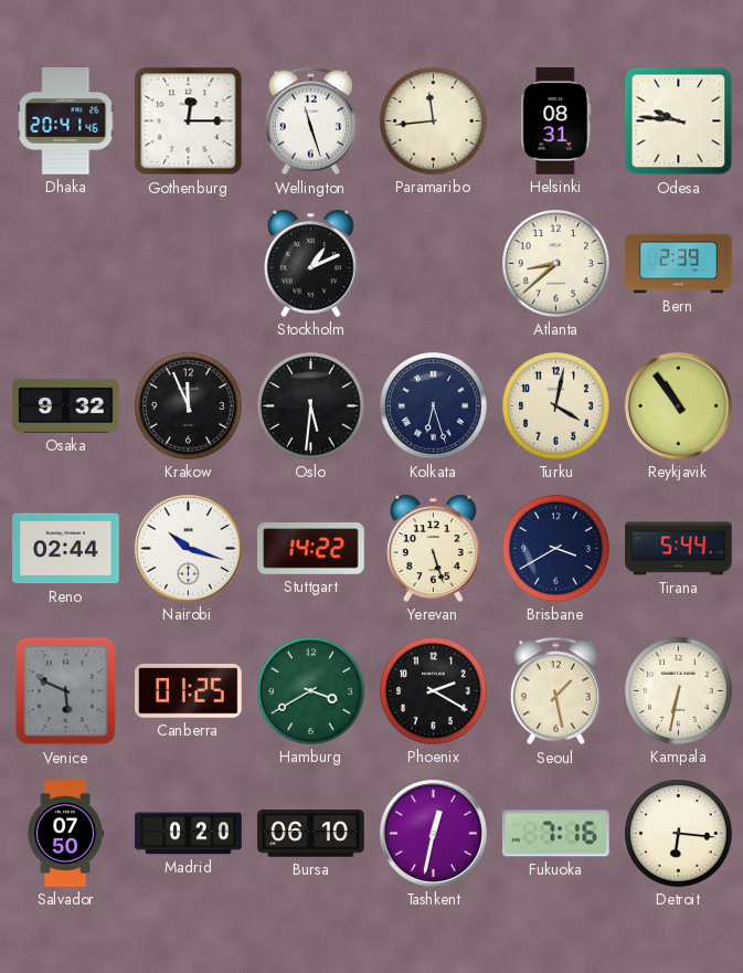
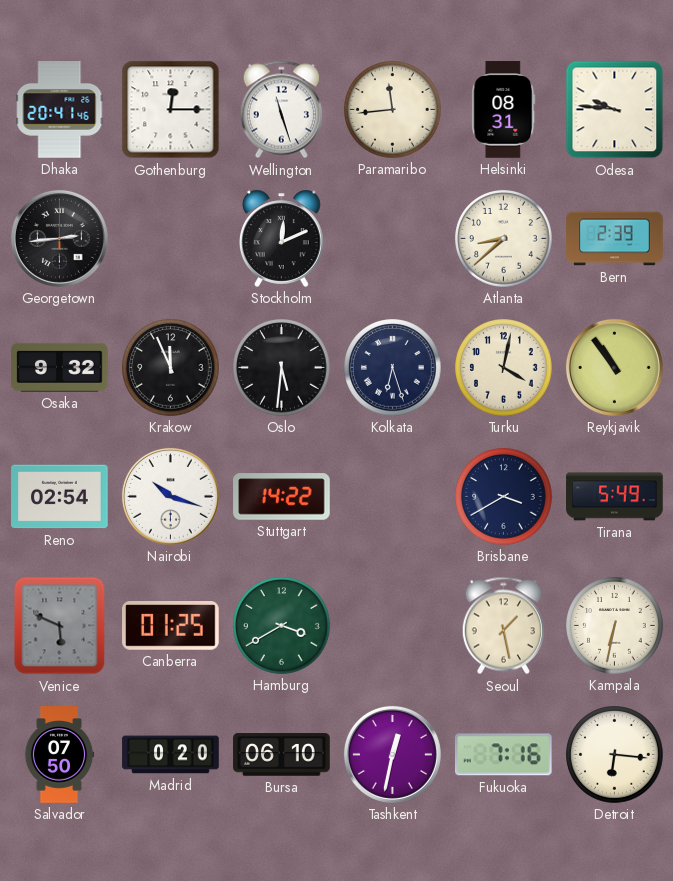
Georgetown: none -> 2:44
Stockholm: 1:11 -> 12:11
Reno: 02:44 -> 02:54
Yerevan: 5:27 -> none
Tirana: 5:44 -> 5:49
Phoenix: 2:20 -> none
